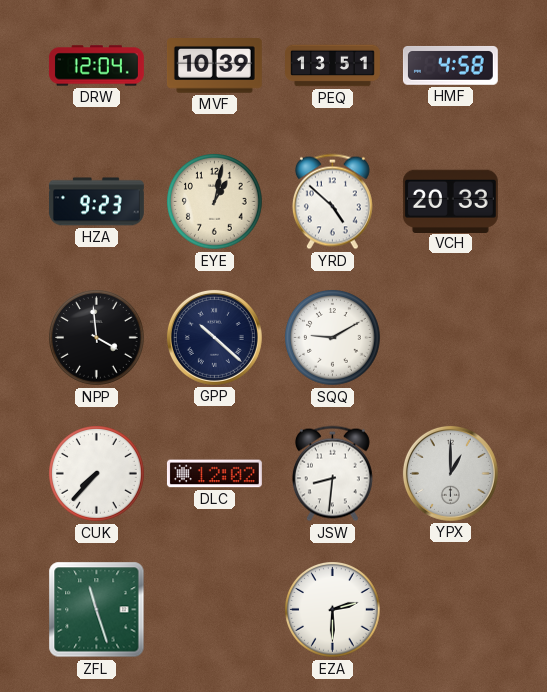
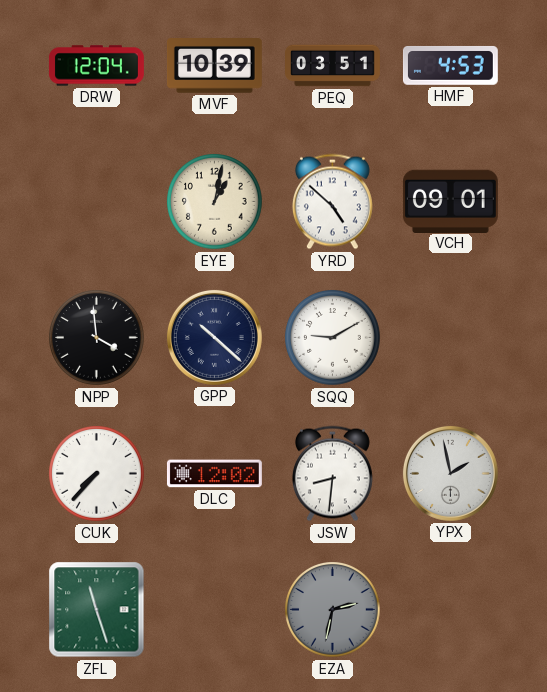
PEQ: 13:51 -> 03:51
HMF: 4:58 -> 4:53
HZA: 9:23 -> none
VCH: 20:33 -> 09:01
YPX: 1:00 -> 1:58
EZA: 2:30 -> 2:32
EZA dial: white -> grey
